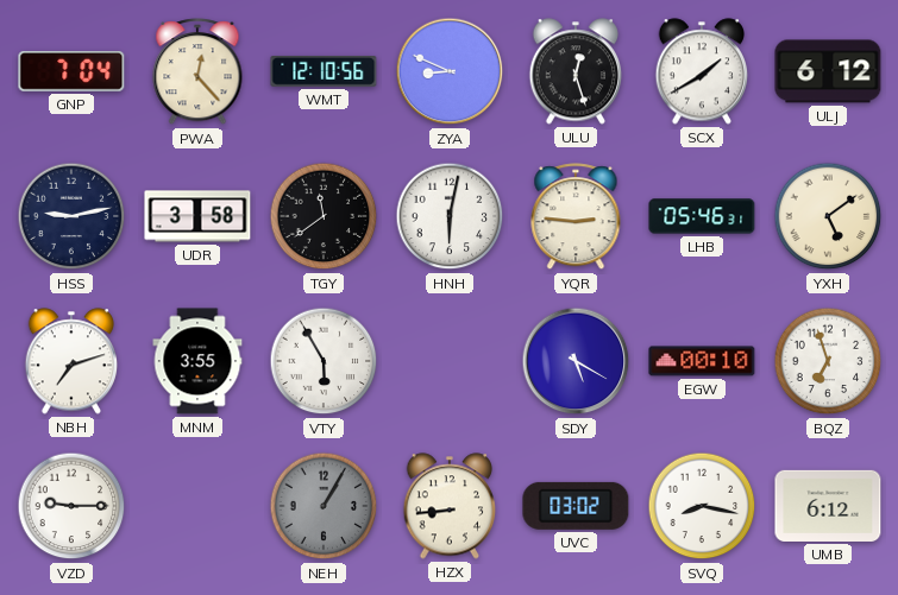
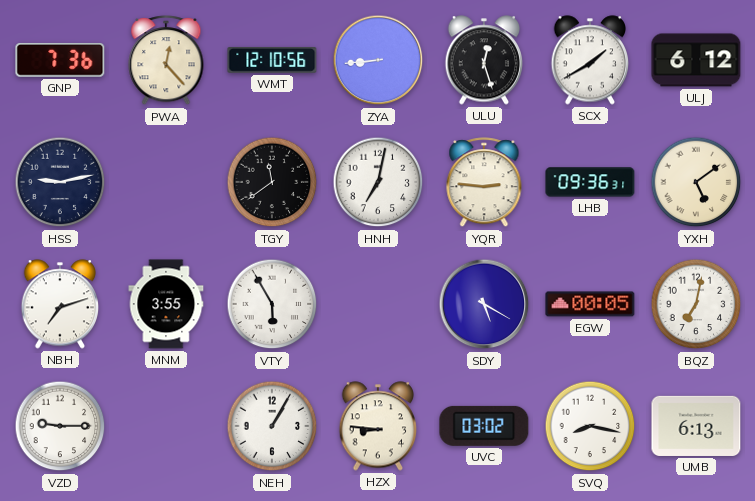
GNP: 7:04 -> 7:36
ZYA: 8:49 -> 8:44
UDR: 3:58 -> none
HNH: 6:02 -> 7:02
LHB: 05:46 -> 09:36
EGW: 00:10 -> 00:05
BQZ: 6:57 -> 7:02
NEH dial: grey -> white
HZX: 8:44 -> 8:46
UMB: 6:12 -> 6:13
